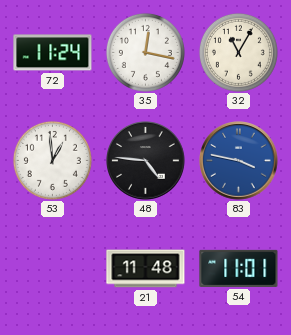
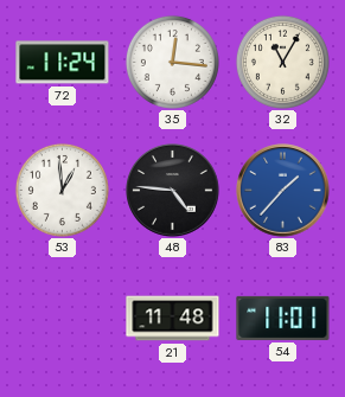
35: 12:17 -> 12:16
83: 3:47 -> 1:37
